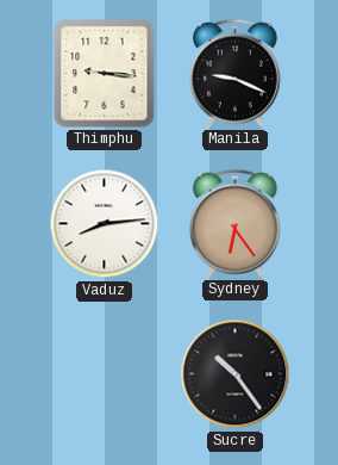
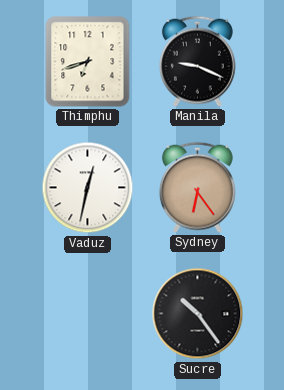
Thimphu: 9:16 -> 6:42
Vaduz: 8:14 -> 12:32
